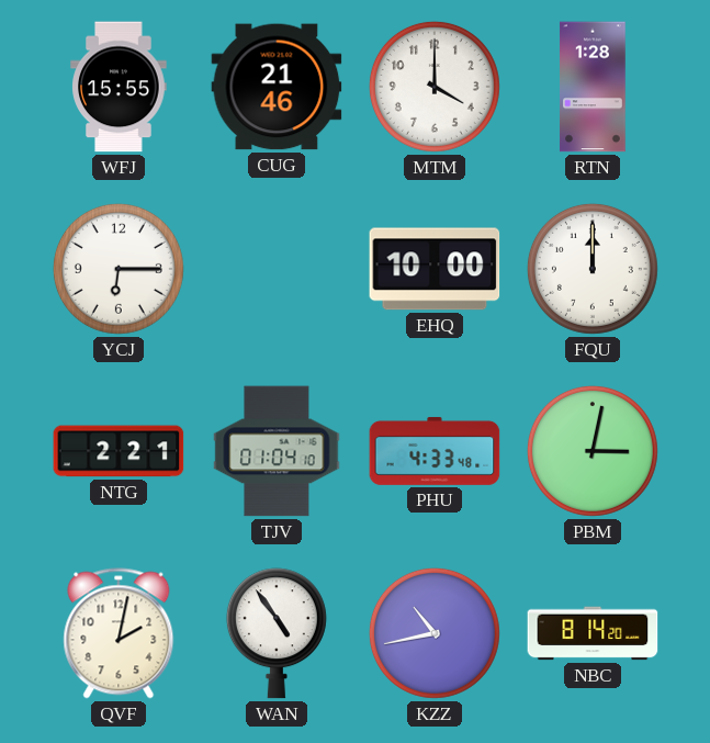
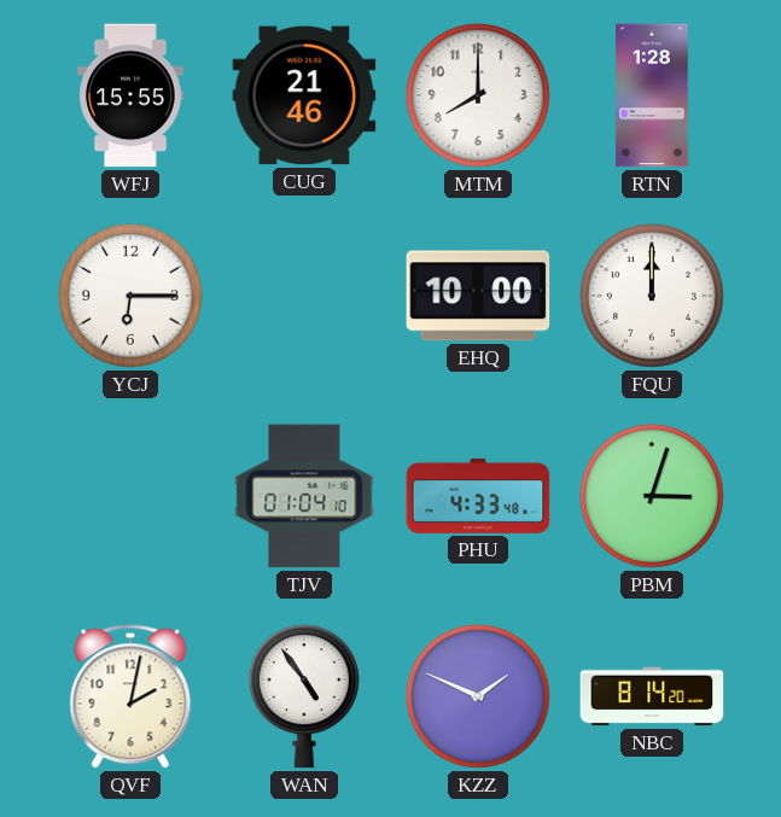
MTM: 4:00 -> 8:00
NTG: 2:21 -> none
PBM: 3:02 -> 3:03
KZZ: 10:43 -> 1:49
